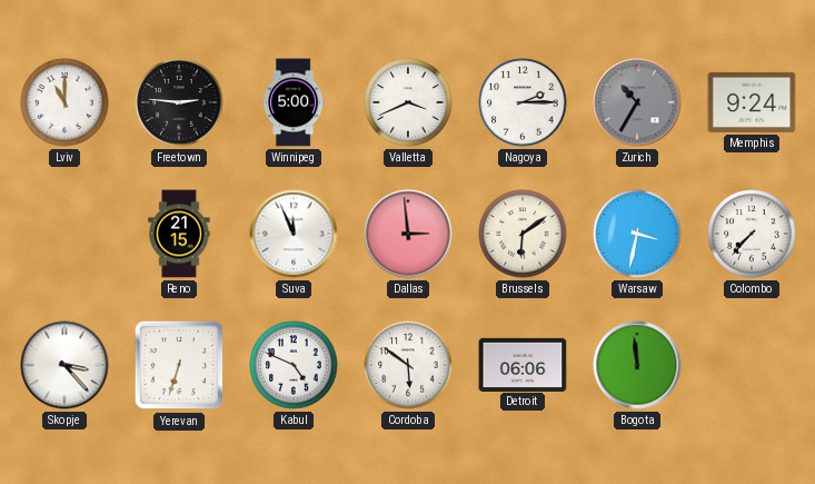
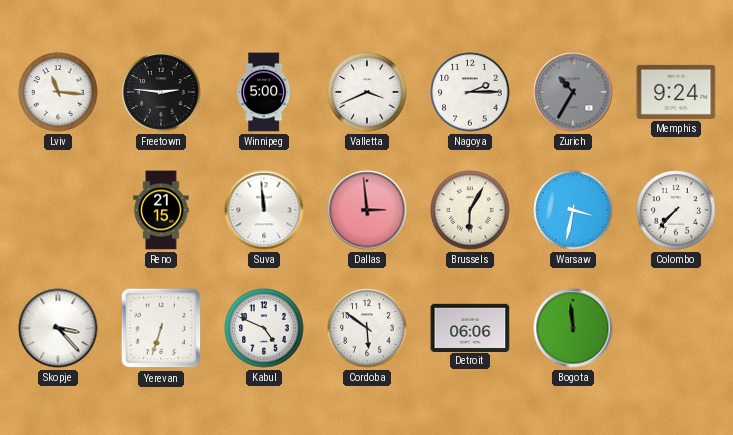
Lviv: 11:00 -> 11:16
Suva: 11:56 -> 11:59
Brussels: 6:09 -> 6:05
